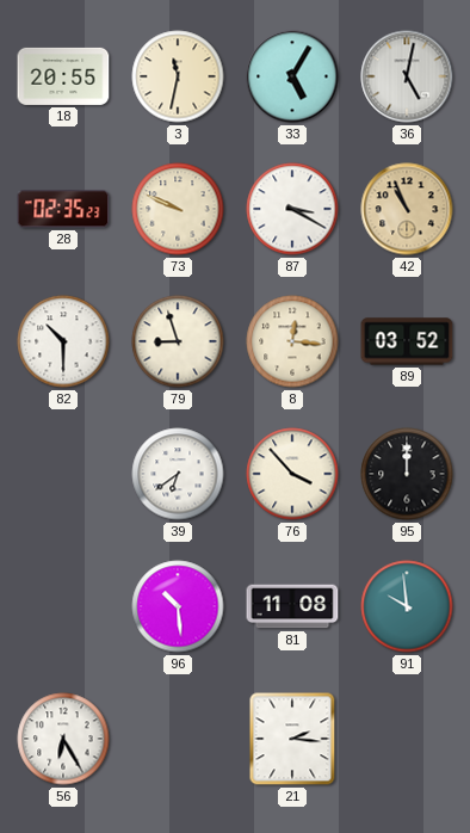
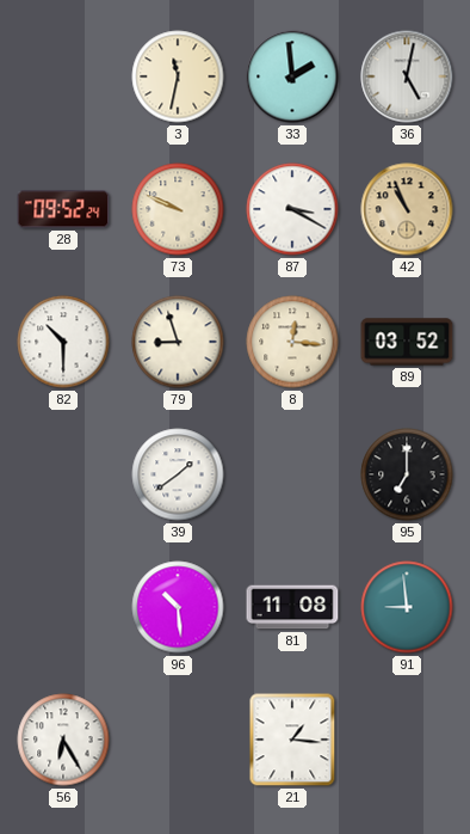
18: 20:55 -> none
33: 5:05 -> 1:59
28: 02:35 -> 09:52
39: 6:39 -> 1:39
76: 3:53 -> none
95: 12:00 -> 7:00
91: 9:59 -> 8:59
21: 2:16 -> 1:16
